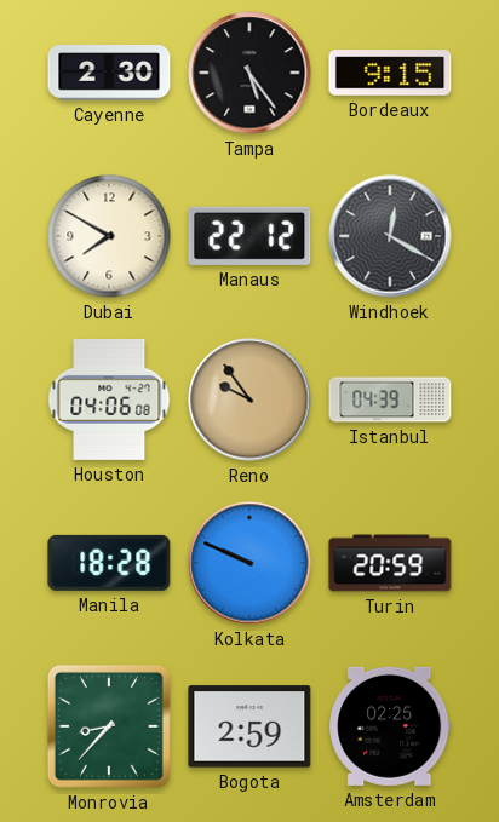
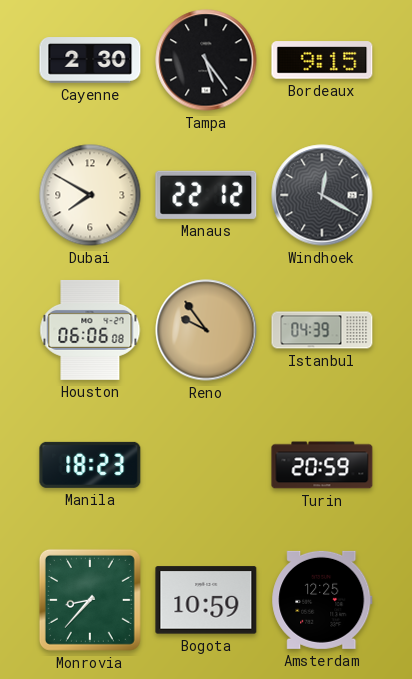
Houston: 04:06 -> 06:06
Manila: 18:28 -> 18:23
Kolkata: 9:49 -> none
Bogota: 2:59 -> 10:59
Amsterdam: 02:25 -> 12:25
